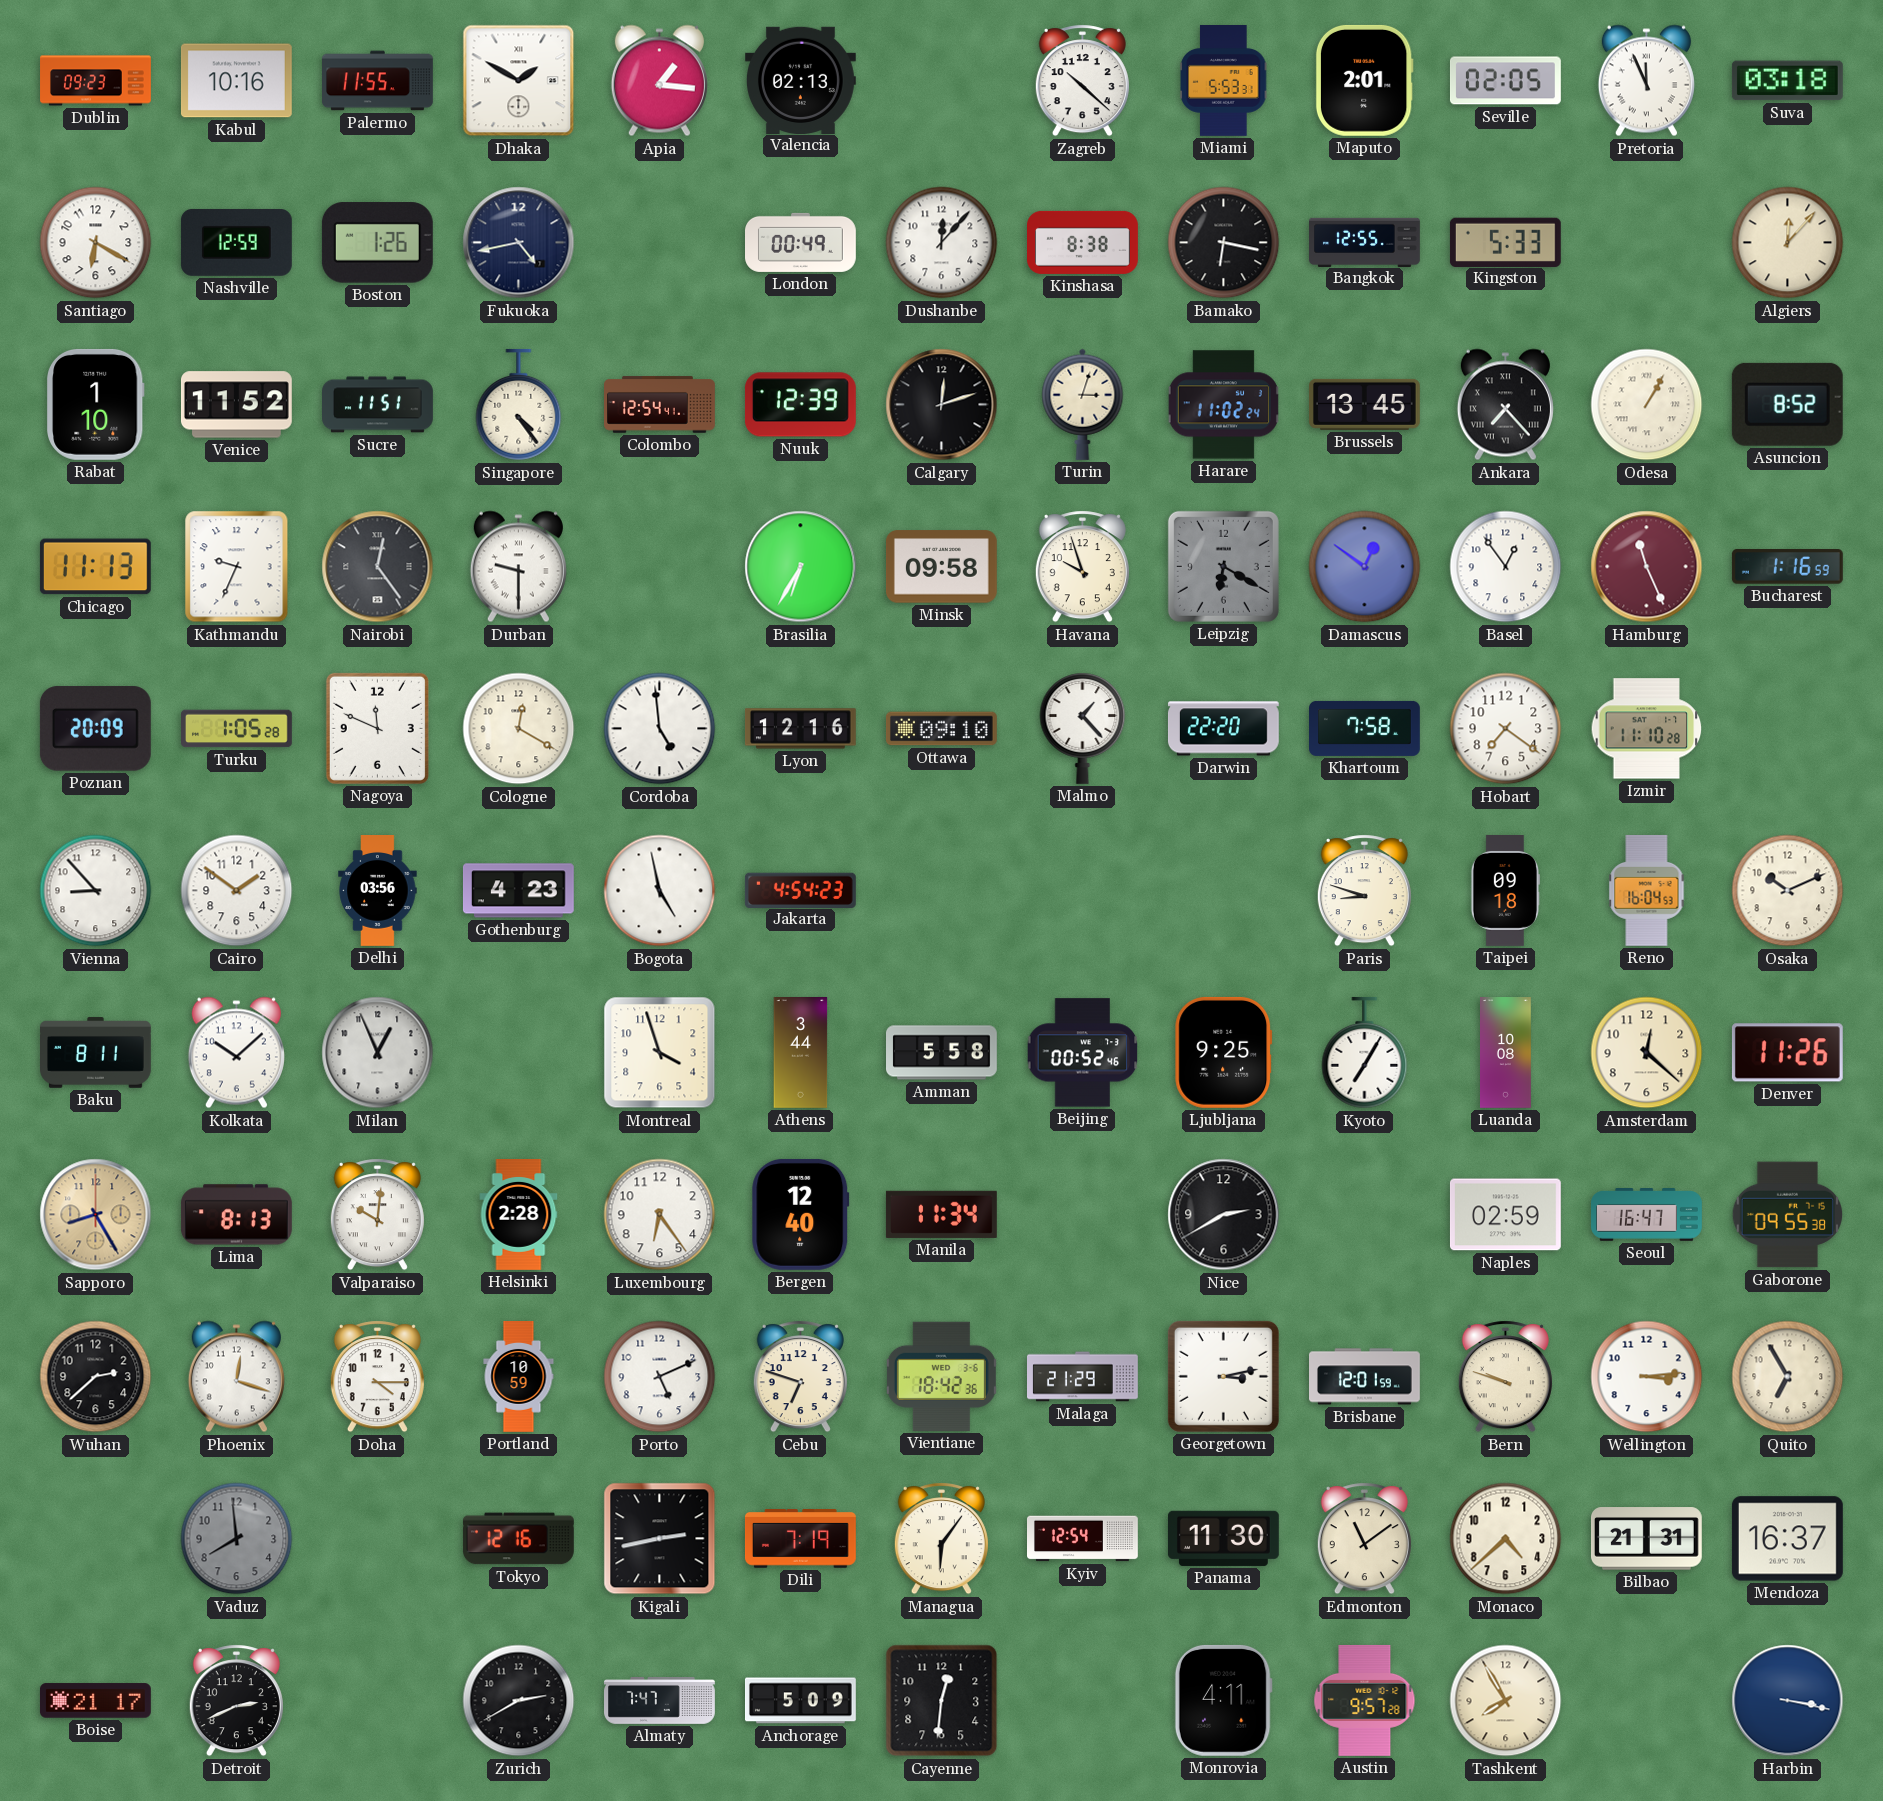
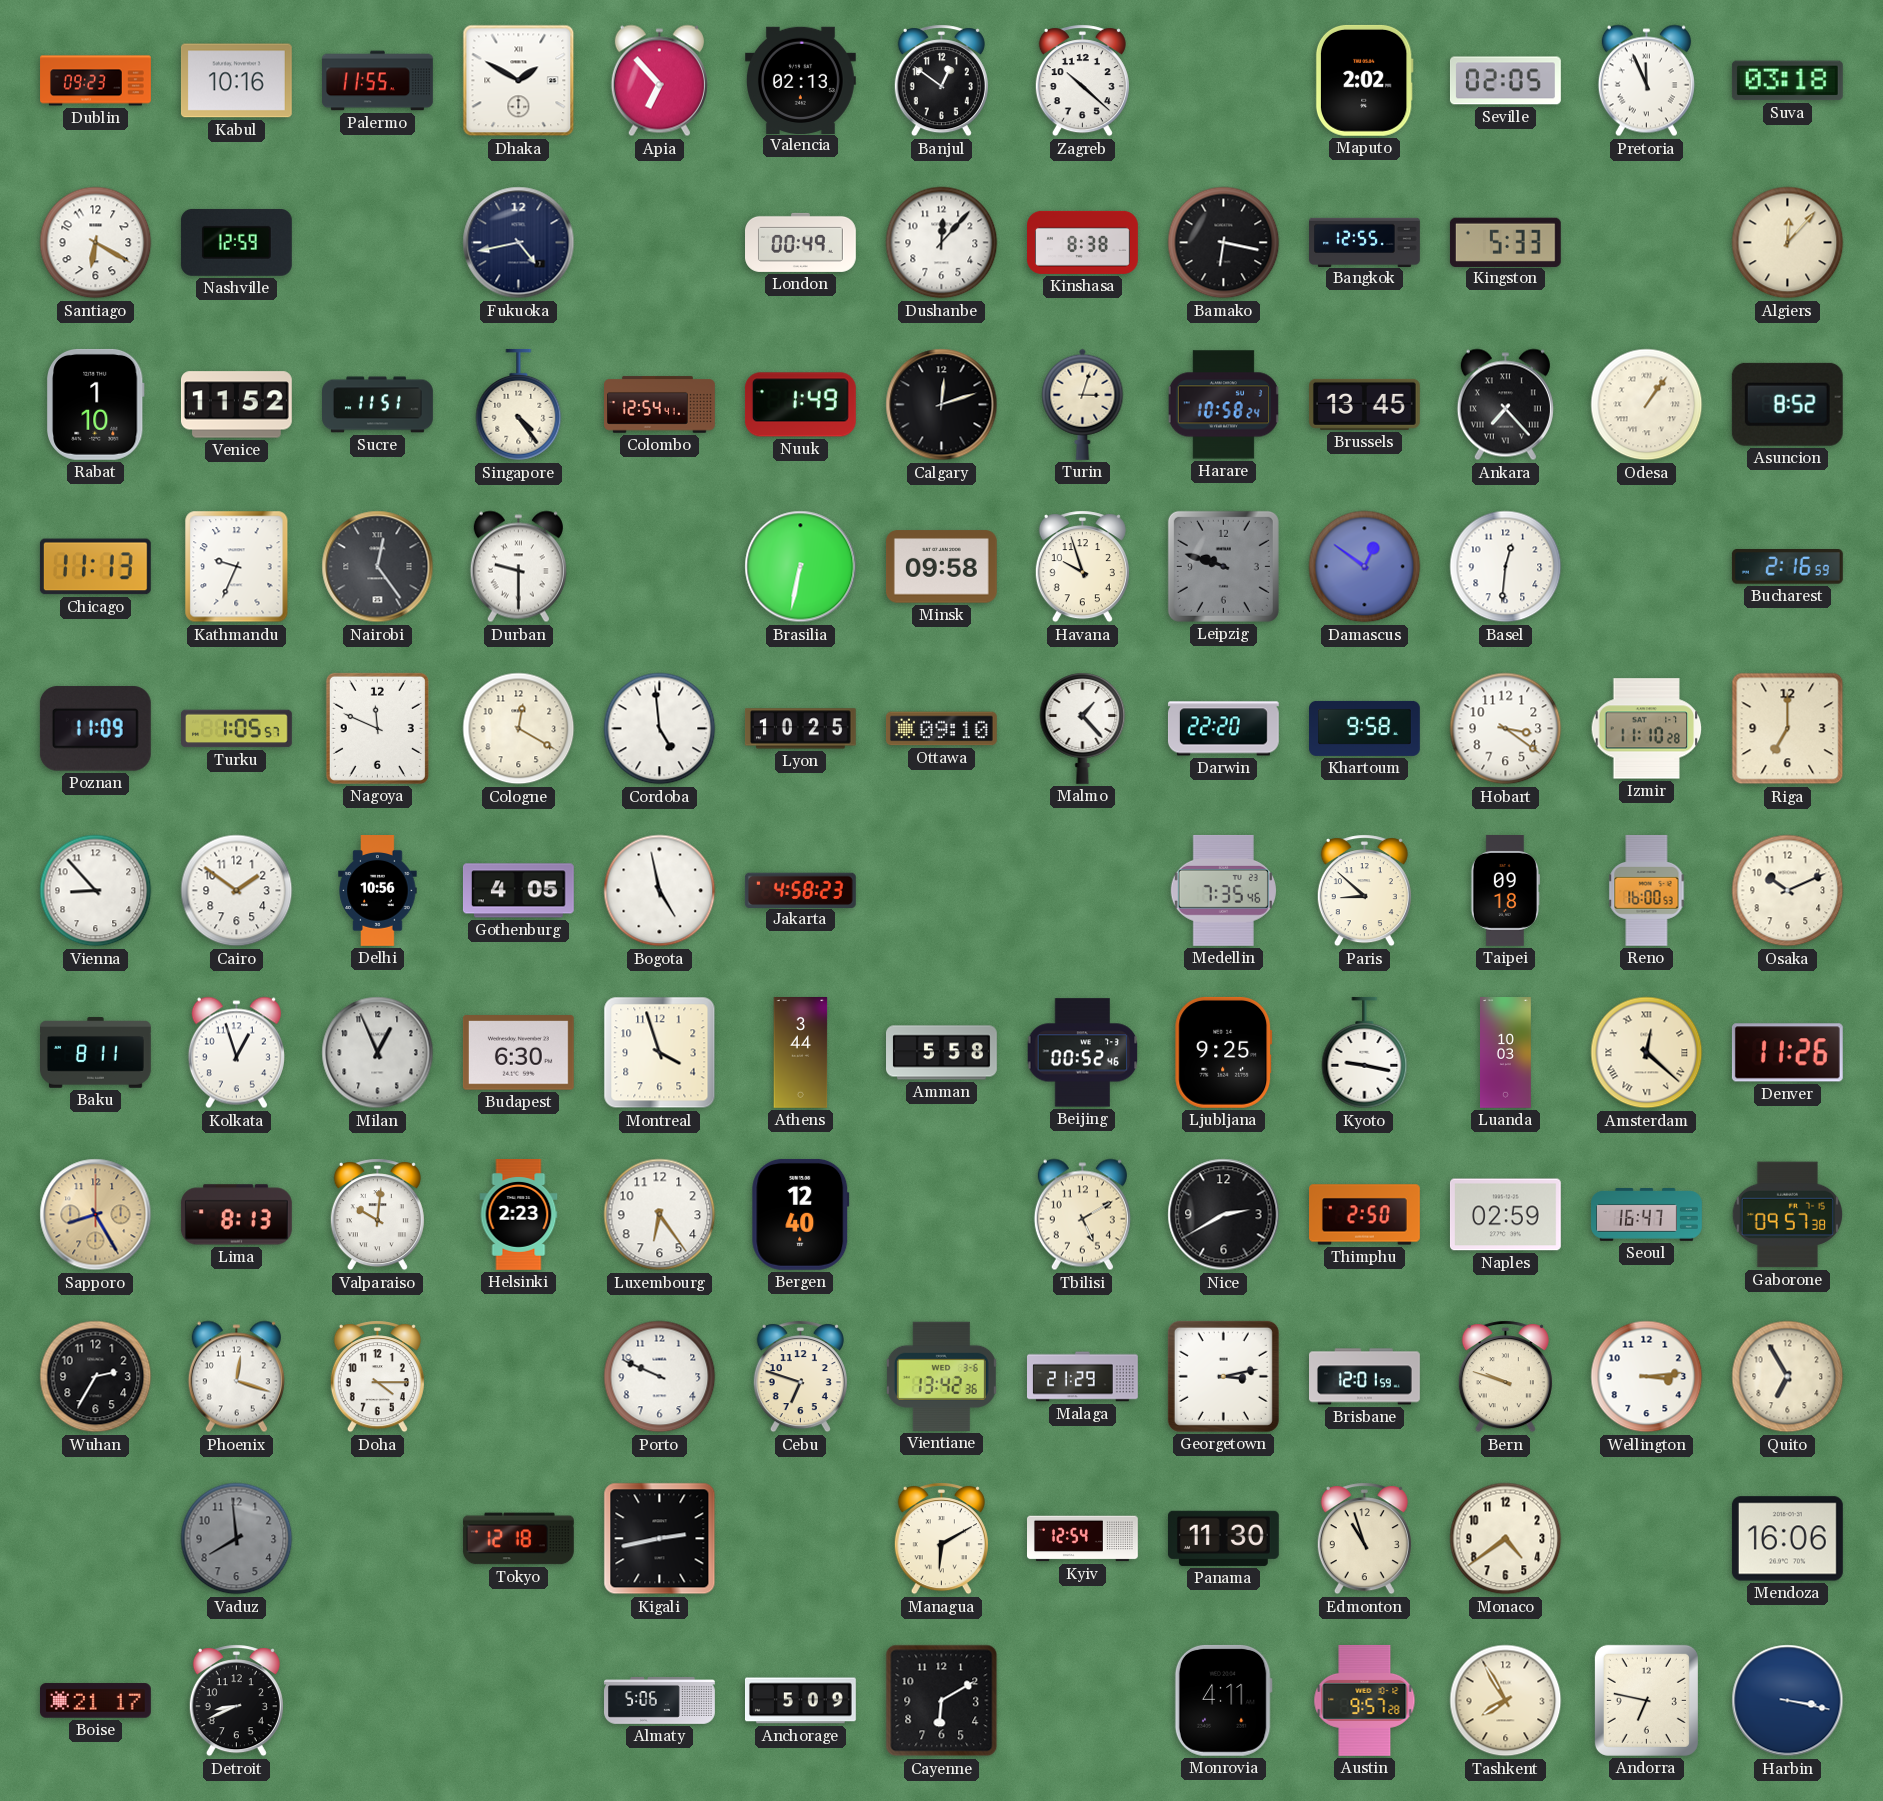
Apia: 1:16 -> 6:53
Banjul: none -> 12:51
Miami: 5:53 -> none
Maputo: 2:01 -> 2:02
Boston: 1:26 -> none
Nuuk: 12:39 -> 1:49
Harare: 11:02 -> 10:58
Odesa: 1:05 -> 1:06
Brasilia: 6:35 -> 6:32
Leipzig: 6:20 -> 9:48
Basel: 12:54 -> 12:31
Hamburg: 11:26 -> none
Bucharest: 1:16 -> 2:16
Poznan: 20:09 -> 11:09
Turku: 1:05:28 -> 1:05:57
Lyon: 12:16 -> 10:25
Khartoum: 7:58 -> 9:58
Hobart: 7:21 -> 3:21
Riga: none -> 7:00
Delhi: 03:56 -> 10:56
Gothenburg: 4:23 -> 4:05
Jakarta: 4:54 -> 4:58
Medellin: none -> 7:35
Paris: 8:48 -> 8:52
Reno: 16:04 -> 16:00
Kolkata: 10:08 -> 12:57
Budapest: none -> 6:30
Kyoto: 7:05 -> 9:17
Luanda: 10:08 -> 10:03
Amsterdam numerals: Arabic -> Roman
Helsinki: 2:28 -> 2:23
Manila: 11:34 -> none
Tbilisi: none -> 5:10
Thimphu: none -> 2:50
Gaborone: 09:55 -> 09:57
Wuhan: 2:38 -> 2:35
Portland: 10:59 -> none
Porto: 5:11 -> 9:49
Vientiane: 18:42 -> 13:42
Tokyo: 12:16 -> 12:18
Dili: 7:19 -> none
Managua: 6:06 -> 6:10
Edmonton: 11:09 -> 10:57
Monaco: 4:38 -> 4:39
Bilbao: 21:31 -> none
Mendoza: 16:37 -> 16:06
Detroit: 2:41 -> 8:41
Zurich: 2:40 -> none
Almaty: 7:47 -> 5:06
Cayenne: 12:31 -> 6:10
Andorra: none -> 6:47
